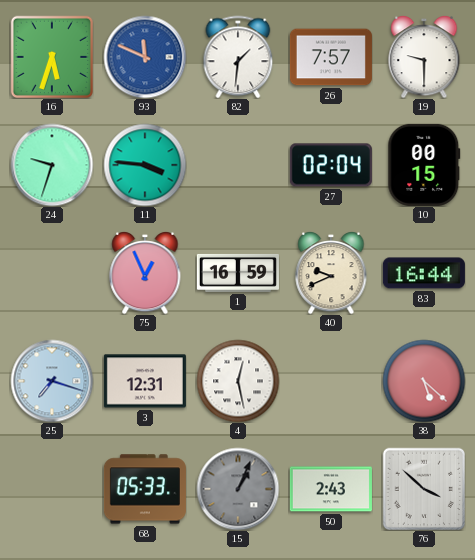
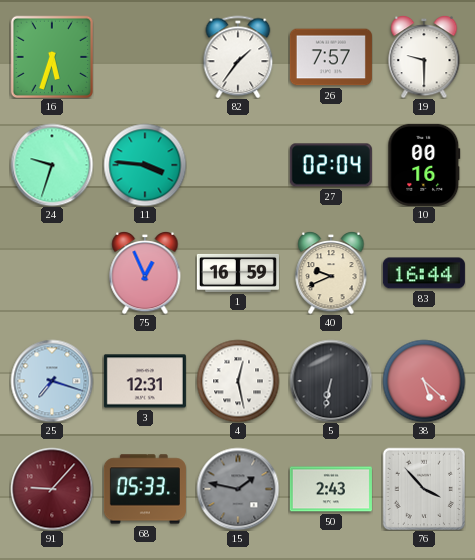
93: 11:49 -> none
82: 1:31 -> 1:36
10: 00:15 -> 00:16
5: none -> 6:32
91: none -> 9:07
15: 1:04 -> 1:47
76: 3:52 -> 3:53
